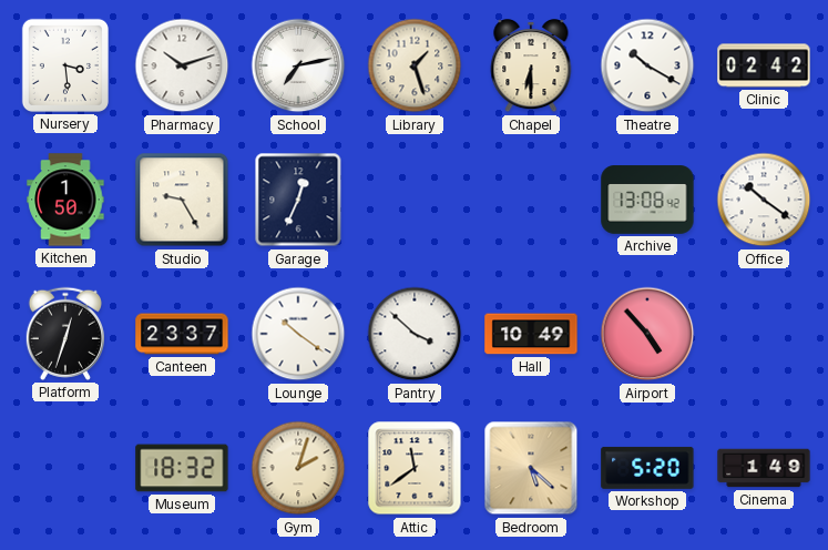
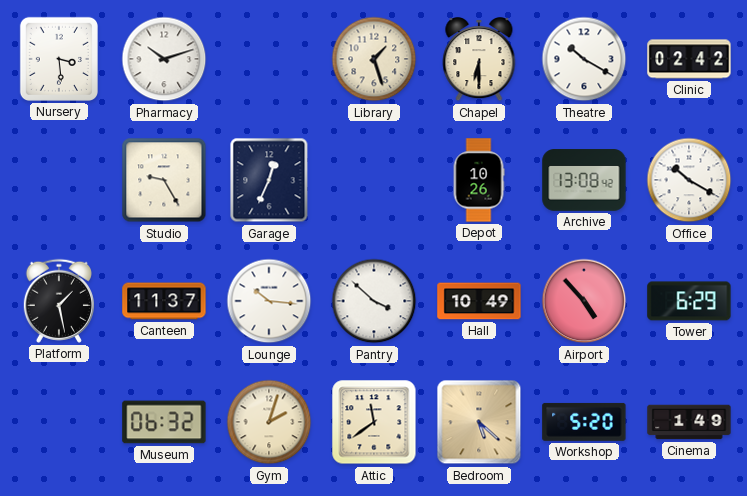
School: 7:13 -> none
Kitchen: 1:50 -> none
Depot: none -> 10:26
Office: 10:21 -> 10:20
Platform: 12:33 -> 1:28
Canteen: 23:37 -> 11:37
Lounge: 10:21 -> 10:16
Tower: none -> 6:29
Museum: 18:32 -> 06:32
